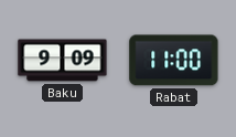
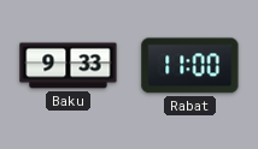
Baku: 9:09 -> 9:33
